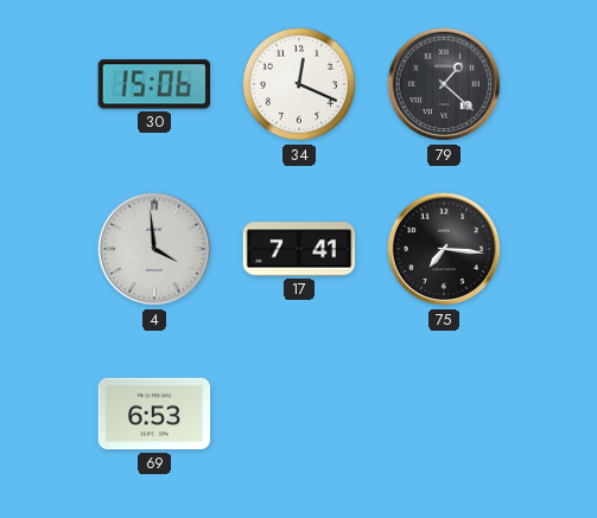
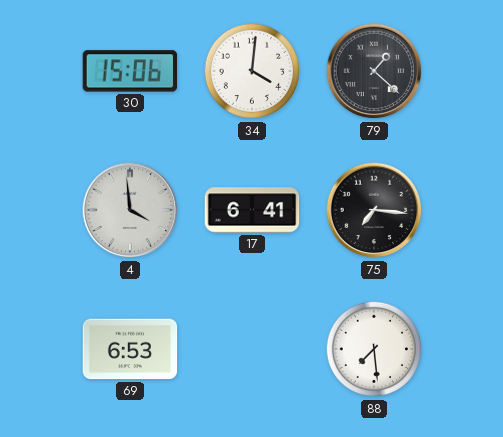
34: 12:19 -> 4:01
17: 7:41 -> 6:41
88: none -> 7:29
